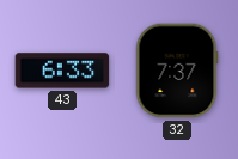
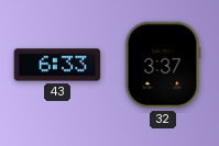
32: 7:37 -> 3:37
